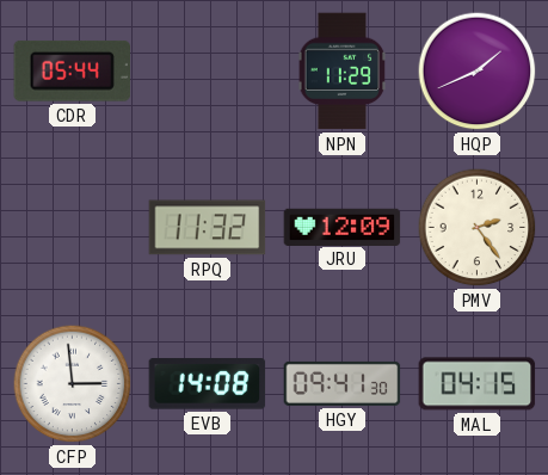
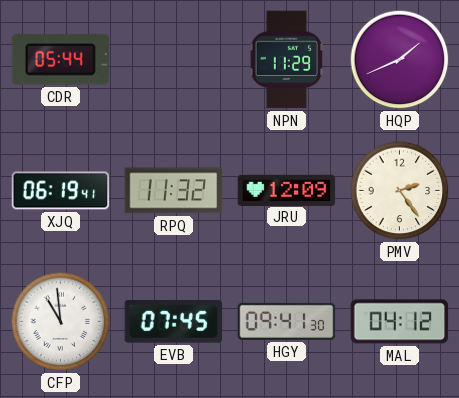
XJQ: none -> 06:19
CFP: 2:59 -> 10:59
EVB: 14:08 -> 07:45
MAL: 04:15 -> 04:12
